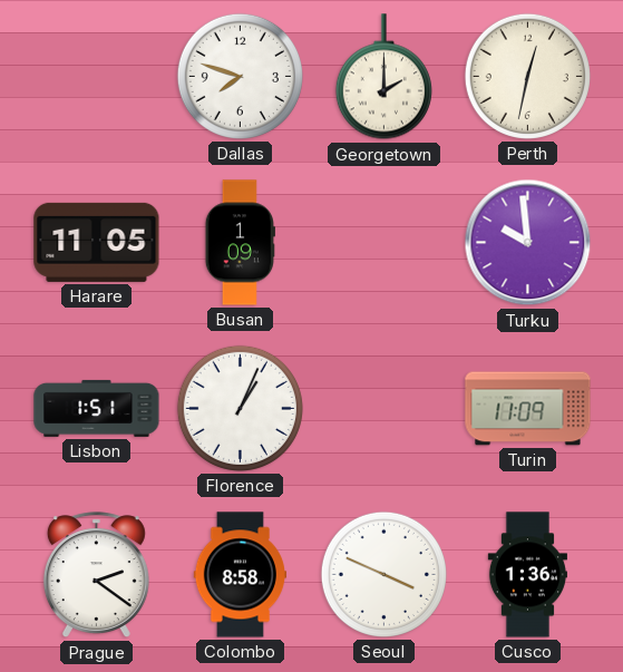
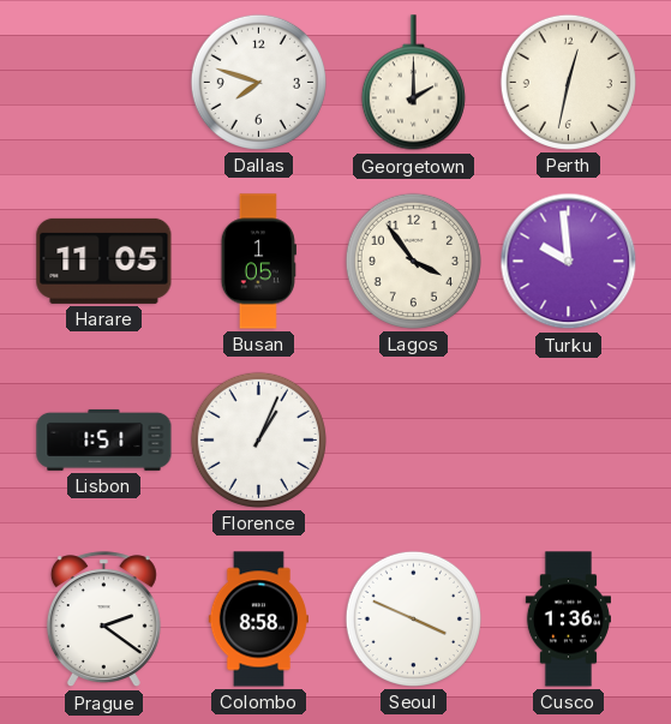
Busan: 1:09 -> 1:05
Lagos: none -> 3:54
Turin: 11:09 -> none
